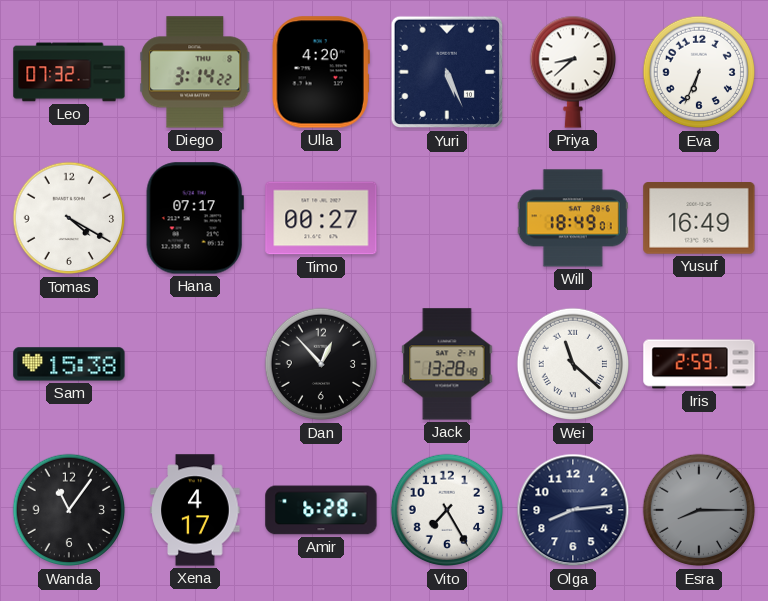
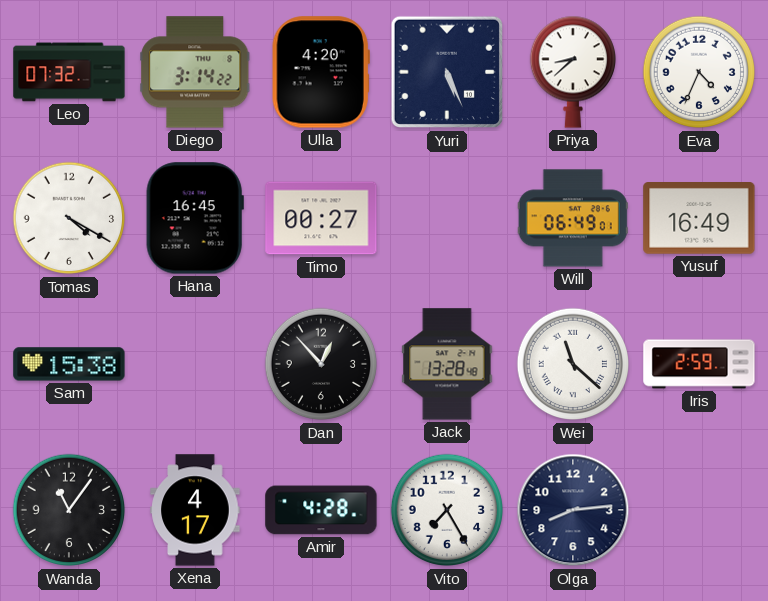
Eva: 6:34 -> 4:34
Hana: 07:17 -> 16:45
Will: 18:49 -> 06:49
Amir: 6:28 -> 4:28
Esra: 8:15 -> none
